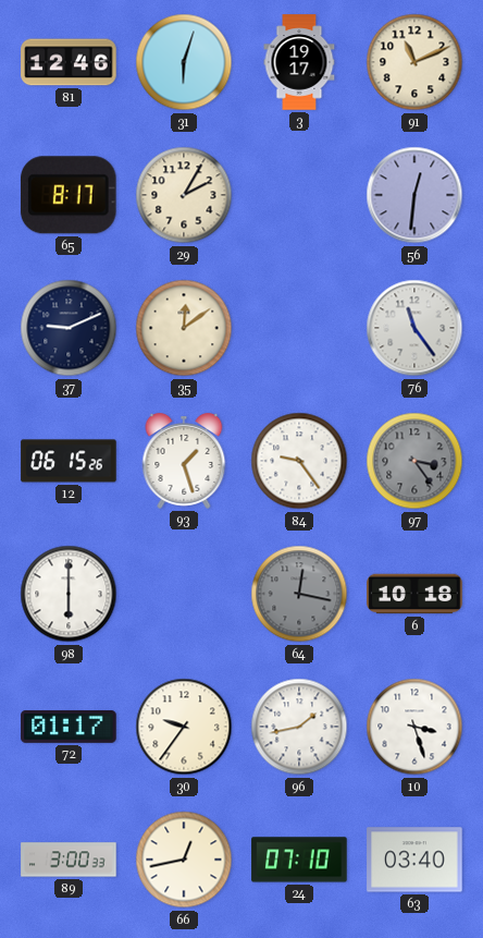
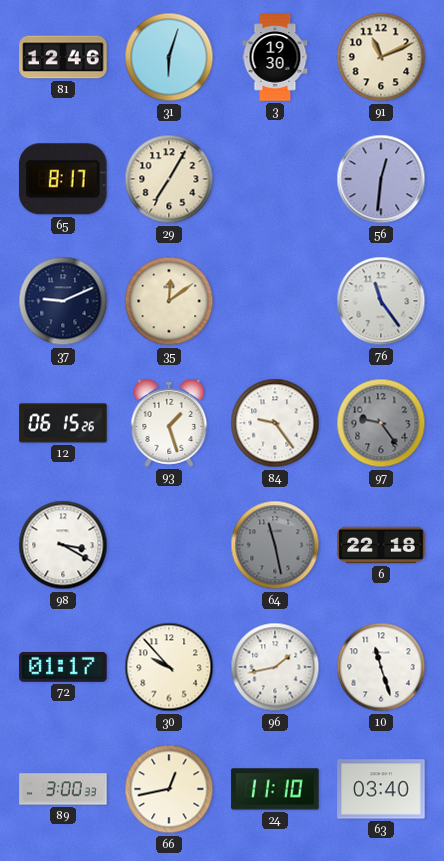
3: 19:17 -> 19:30
29: 2:05 -> 7:05
97: 3:24 -> 9:24
98: 6:00 -> 3:20
64: 12:17 -> 11:28
6: 10:18 -> 22:18
30: 9:36 -> 9:53
10: 3:27 -> 11:27
24: 07:10 -> 11:10
